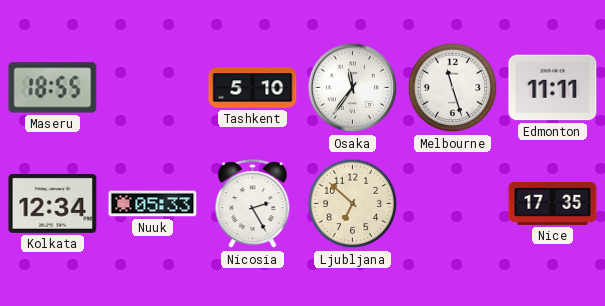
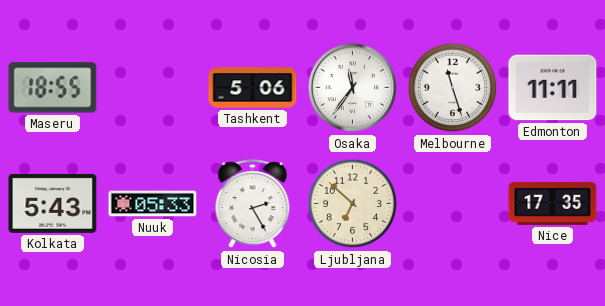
Tashkent: 5:10 -> 5:06
Kolkata: 12:34 -> 5:43
